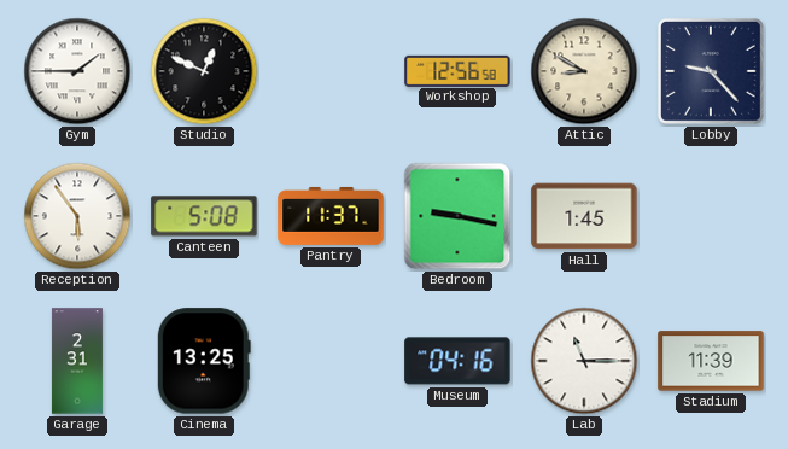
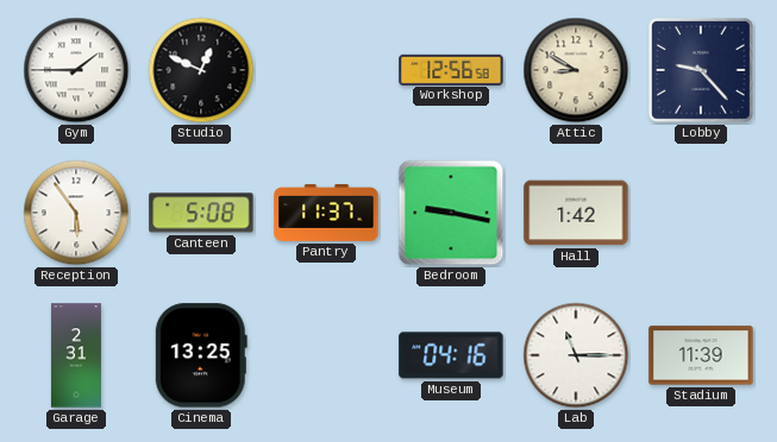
Hall: 1:45 -> 1:42
